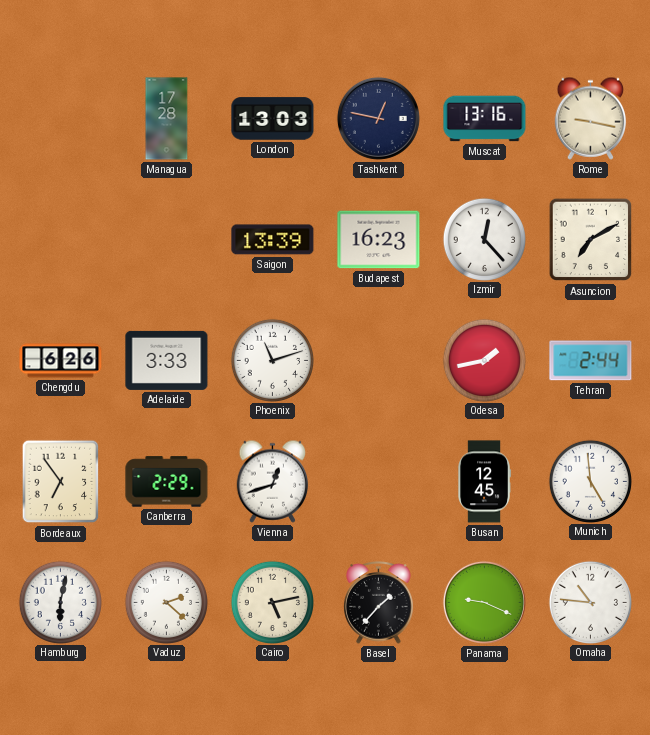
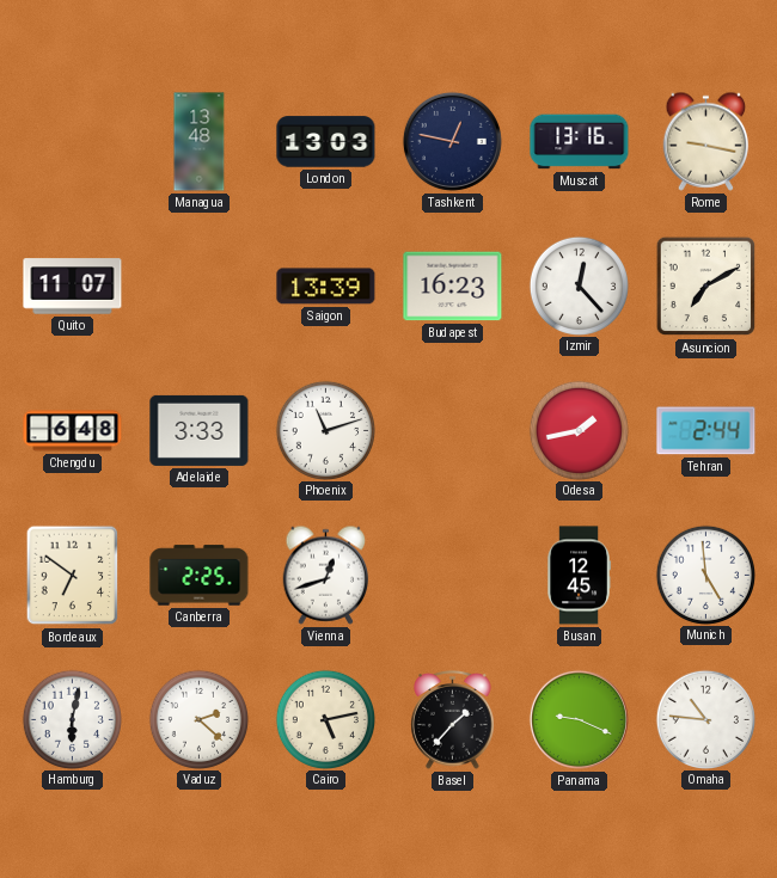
Managua: 17:28 -> 13:48
Quito: none -> 11:07
Chengdu: 6:26 -> 6:48
Bordeaux: 6:54 -> 6:51
Canberra: 2:29 -> 2:25
